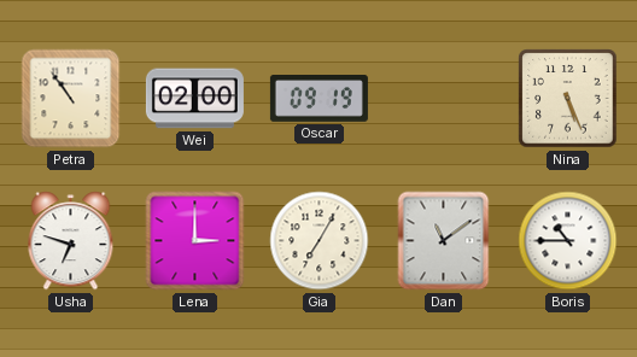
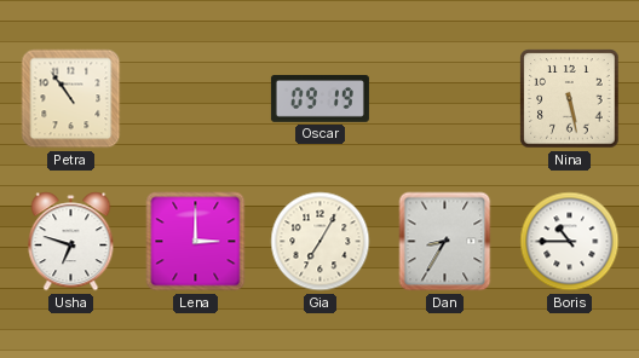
Wei: 02:00 -> none
Nina: 5:26 -> 5:28
Dan: 11:09 -> 8:35
